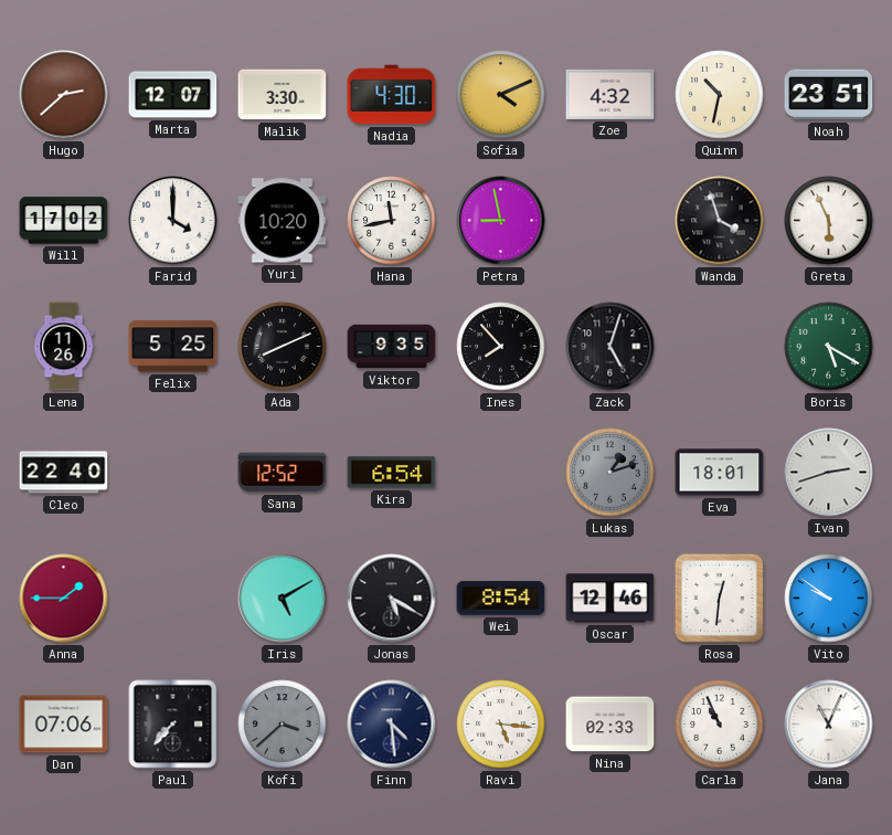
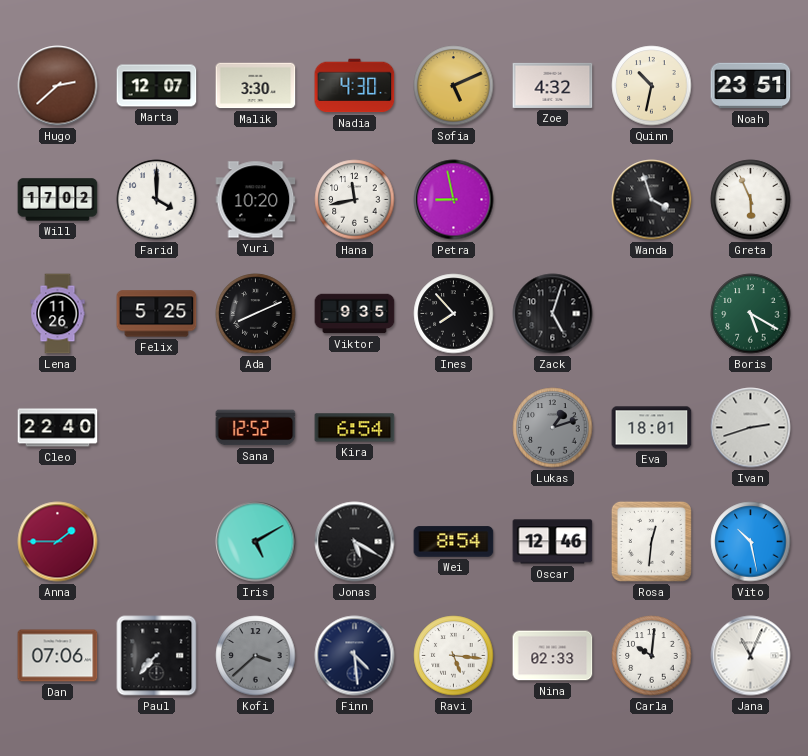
Sofia: 4:11 -> 5:11
Vito: 9:51 -> 10:28
Carla: 10:56 -> 10:01
